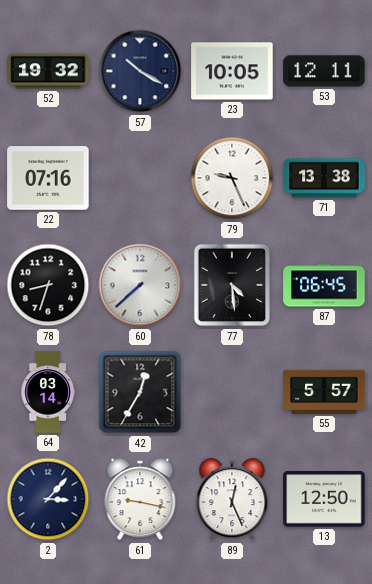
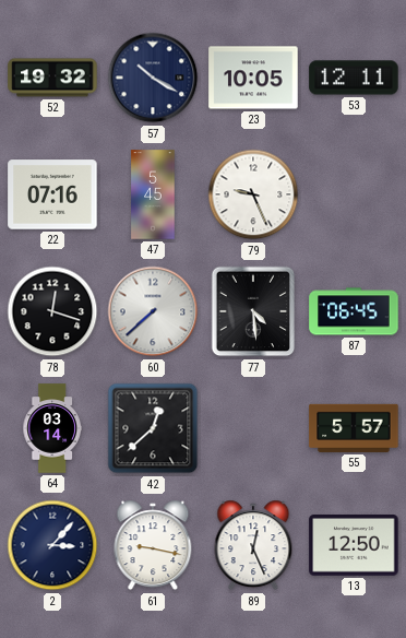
47: none -> 5:45
71: 13:38 -> none
78: 8:33 -> 12:18
42: 12:35 -> 12:38
